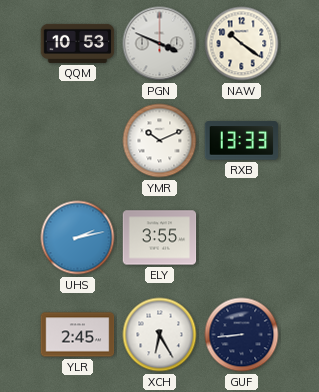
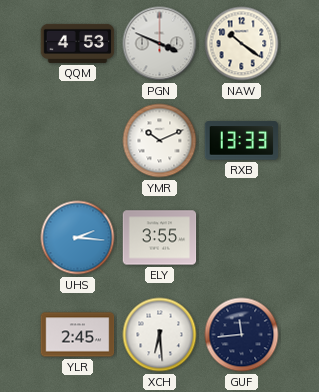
QQM: 10:53 -> 4:53
UHS: 2:13 -> 2:16
XCH: 6:25 -> 6:29
GUF: 8:44 -> 11:44
